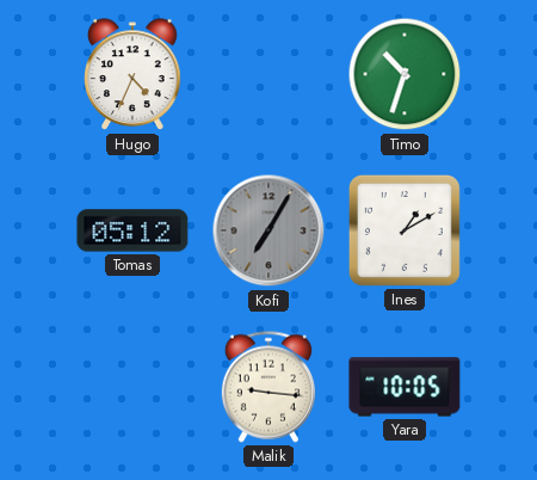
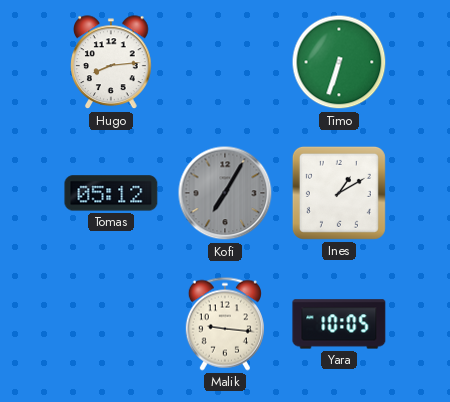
Hugo: 4:34 -> 8:14
Timo: 10:33 -> 6:33
